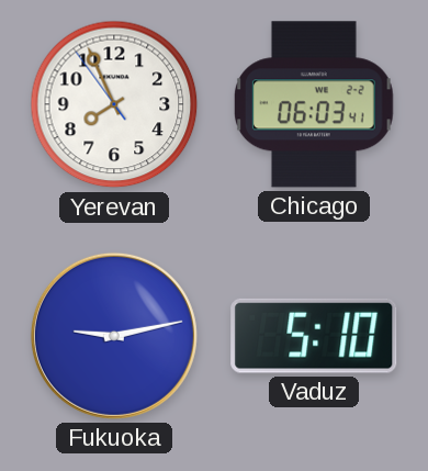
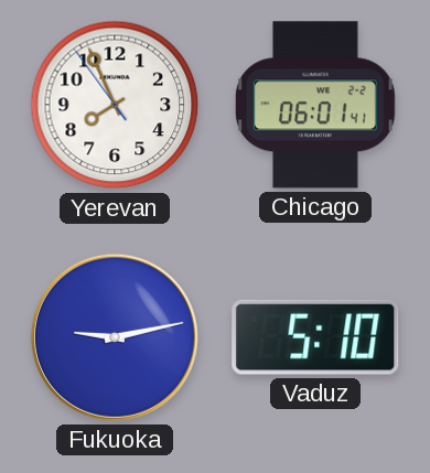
Chicago: 06:03 -> 06:01
